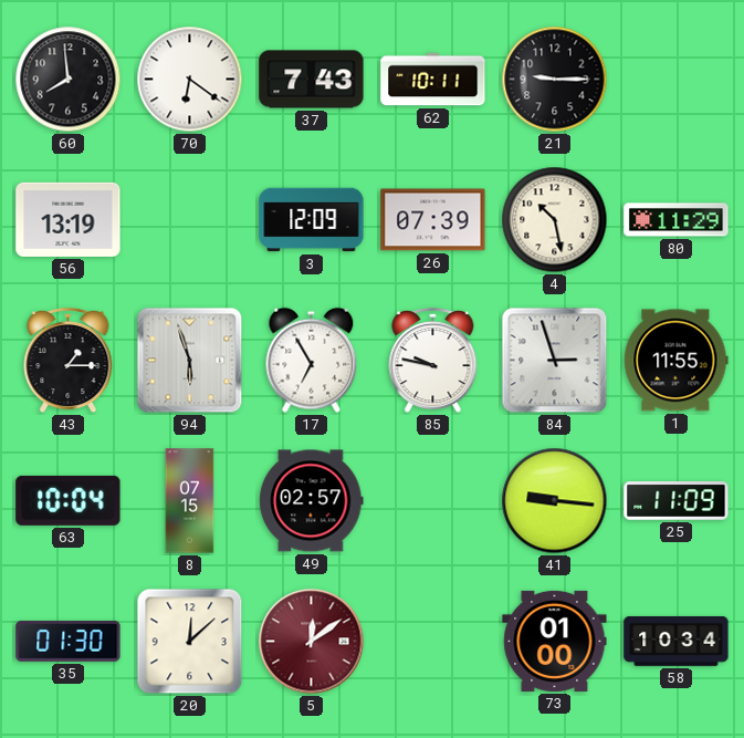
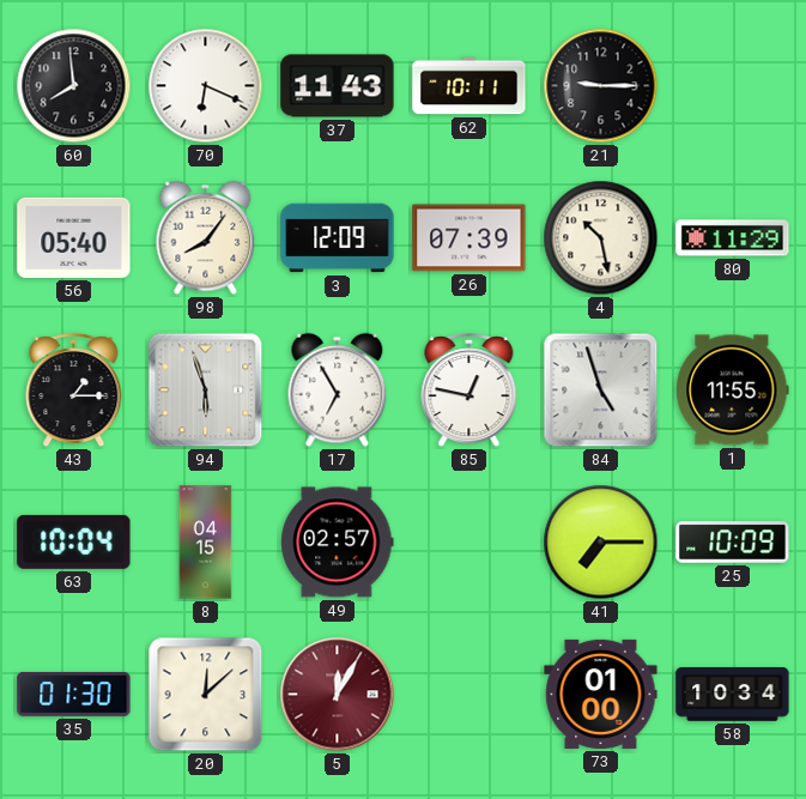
70: 6:21 -> 6:19
37: 7:43 -> 11:43
56: 13:19 -> 05:40
98: none -> 8:06
85: 9:47 -> 12:47
84: 2:57 -> 4:57
8: 07:15 -> 04:15
41: 9:16 -> 7:15
25: 11:09 -> 10:09
5: 12:09 -> 12:05
